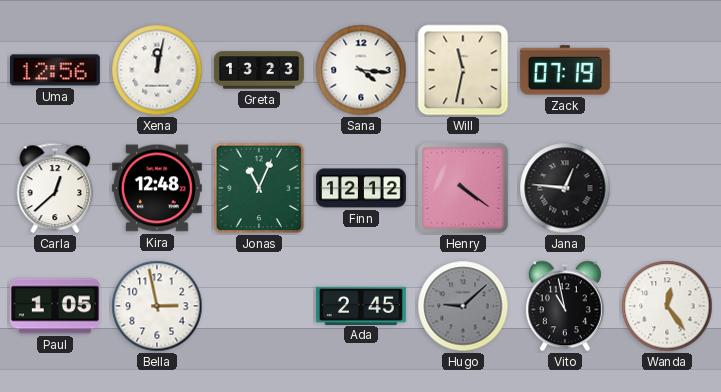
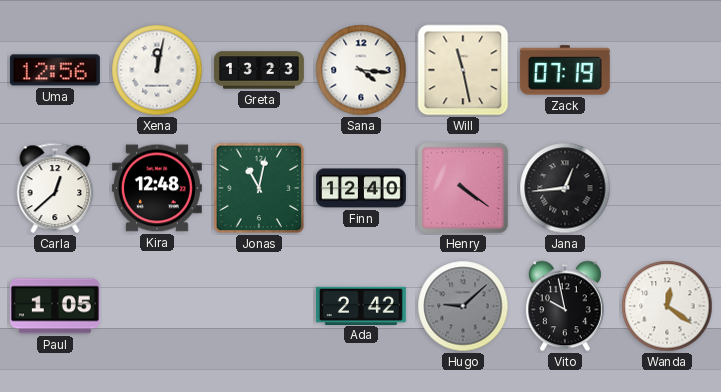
Will: 11:32 -> 11:28
Jonas: 11:04 -> 11:02
Finn: 12:12 -> 12:40
Jana: 12:46 -> 12:44
Bella: 2:58 -> none
Ada: 2:45 -> 2:42
Vito: 10:58 -> 9:58
Wanda: 12:24 -> 12:21
